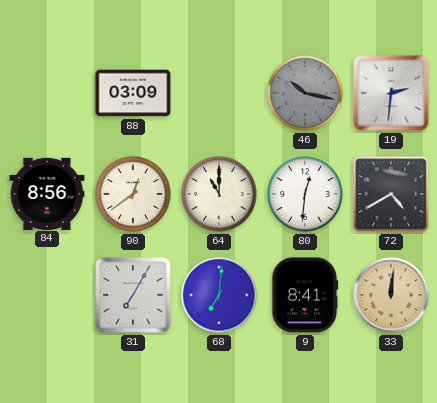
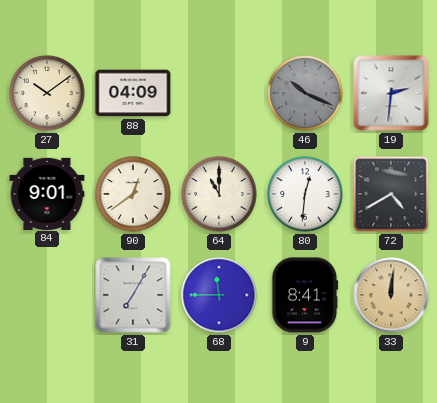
27: none -> 10:09
88: 03:09 -> 04:09
46: 10:17 -> 10:19
84: 8:56 -> 9:01
68: 7:01 -> 11:45
